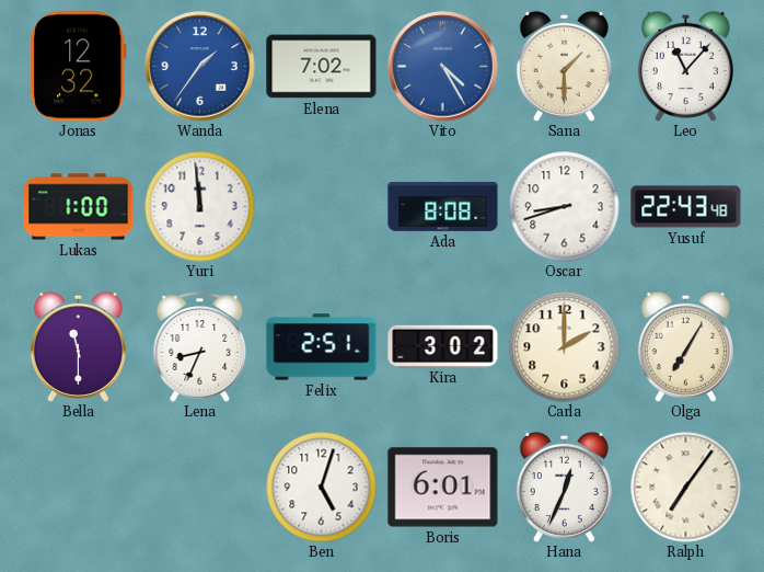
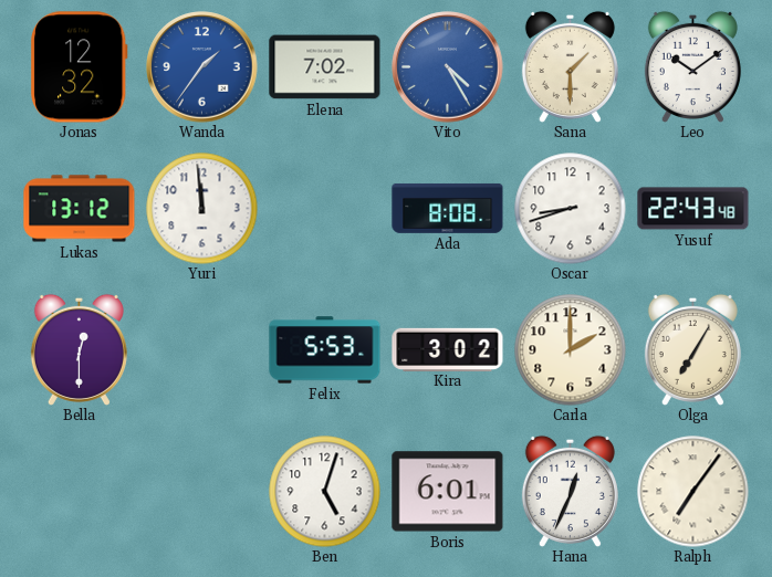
Leo: 11:07 -> 10:09
Lukas: 1:00 -> 13:12
Bella: 11:30 -> 12:30
Lena: 8:34 -> none
Felix: 2:51 -> 5:53
